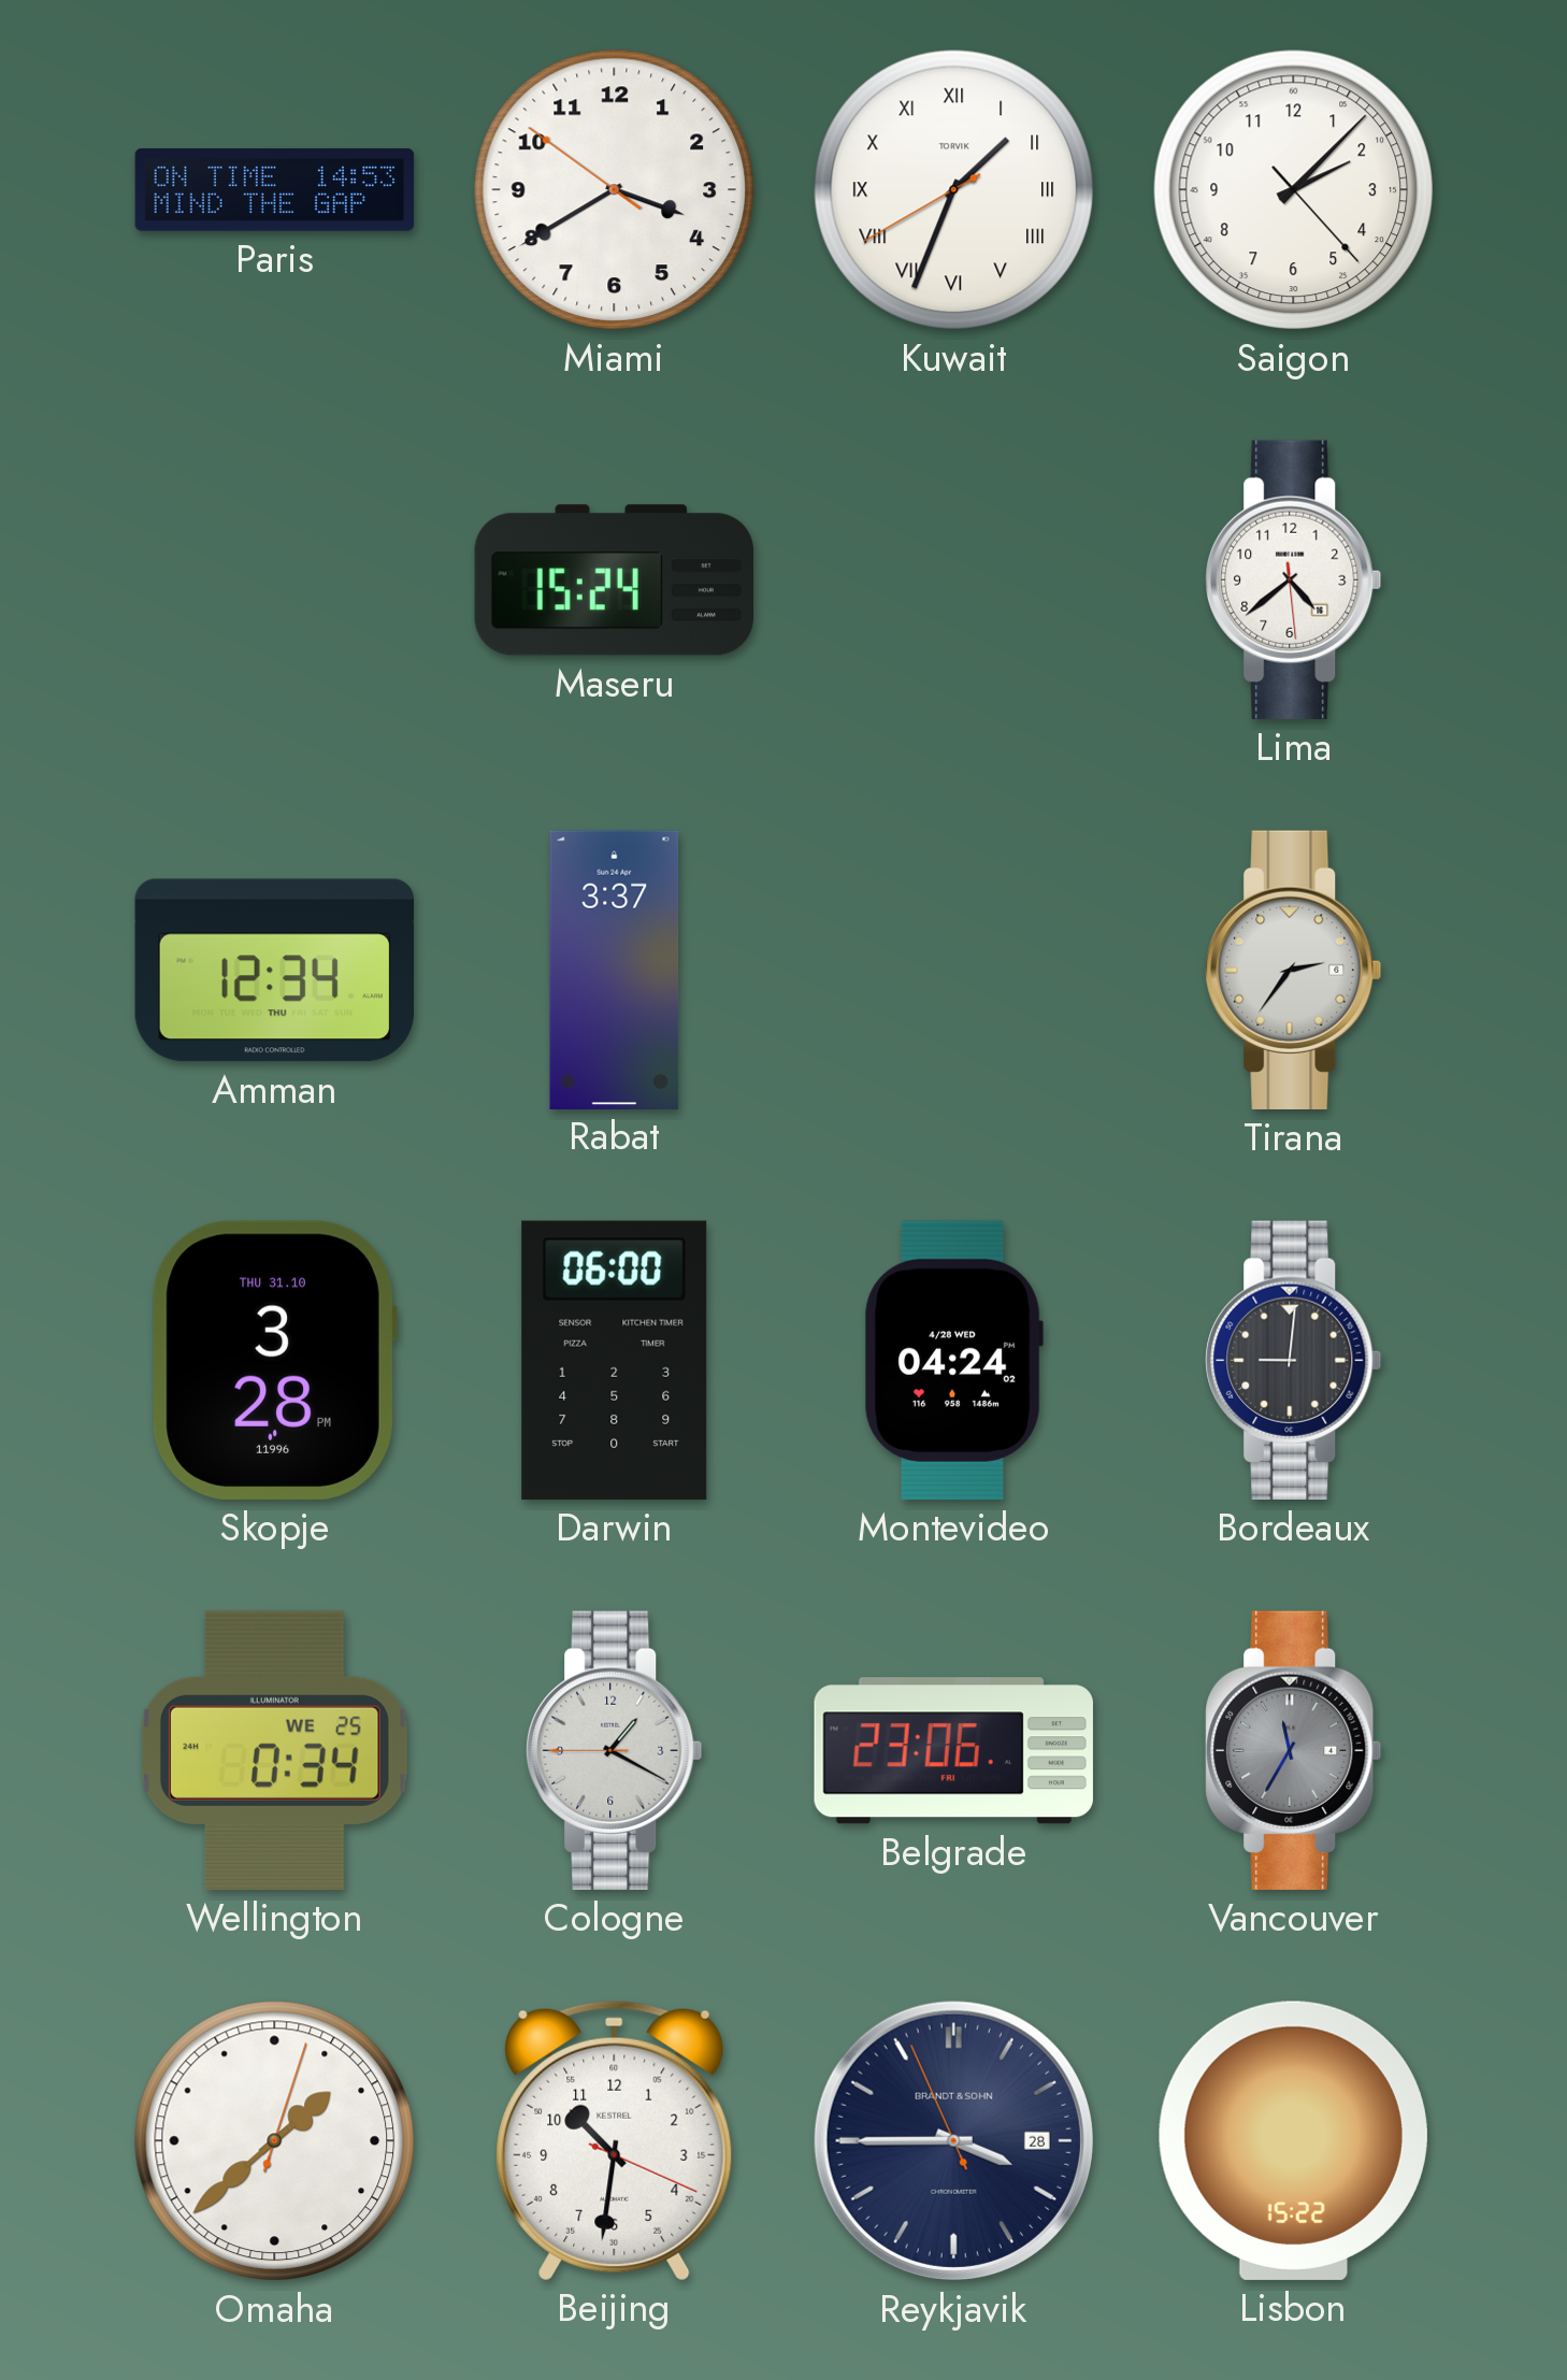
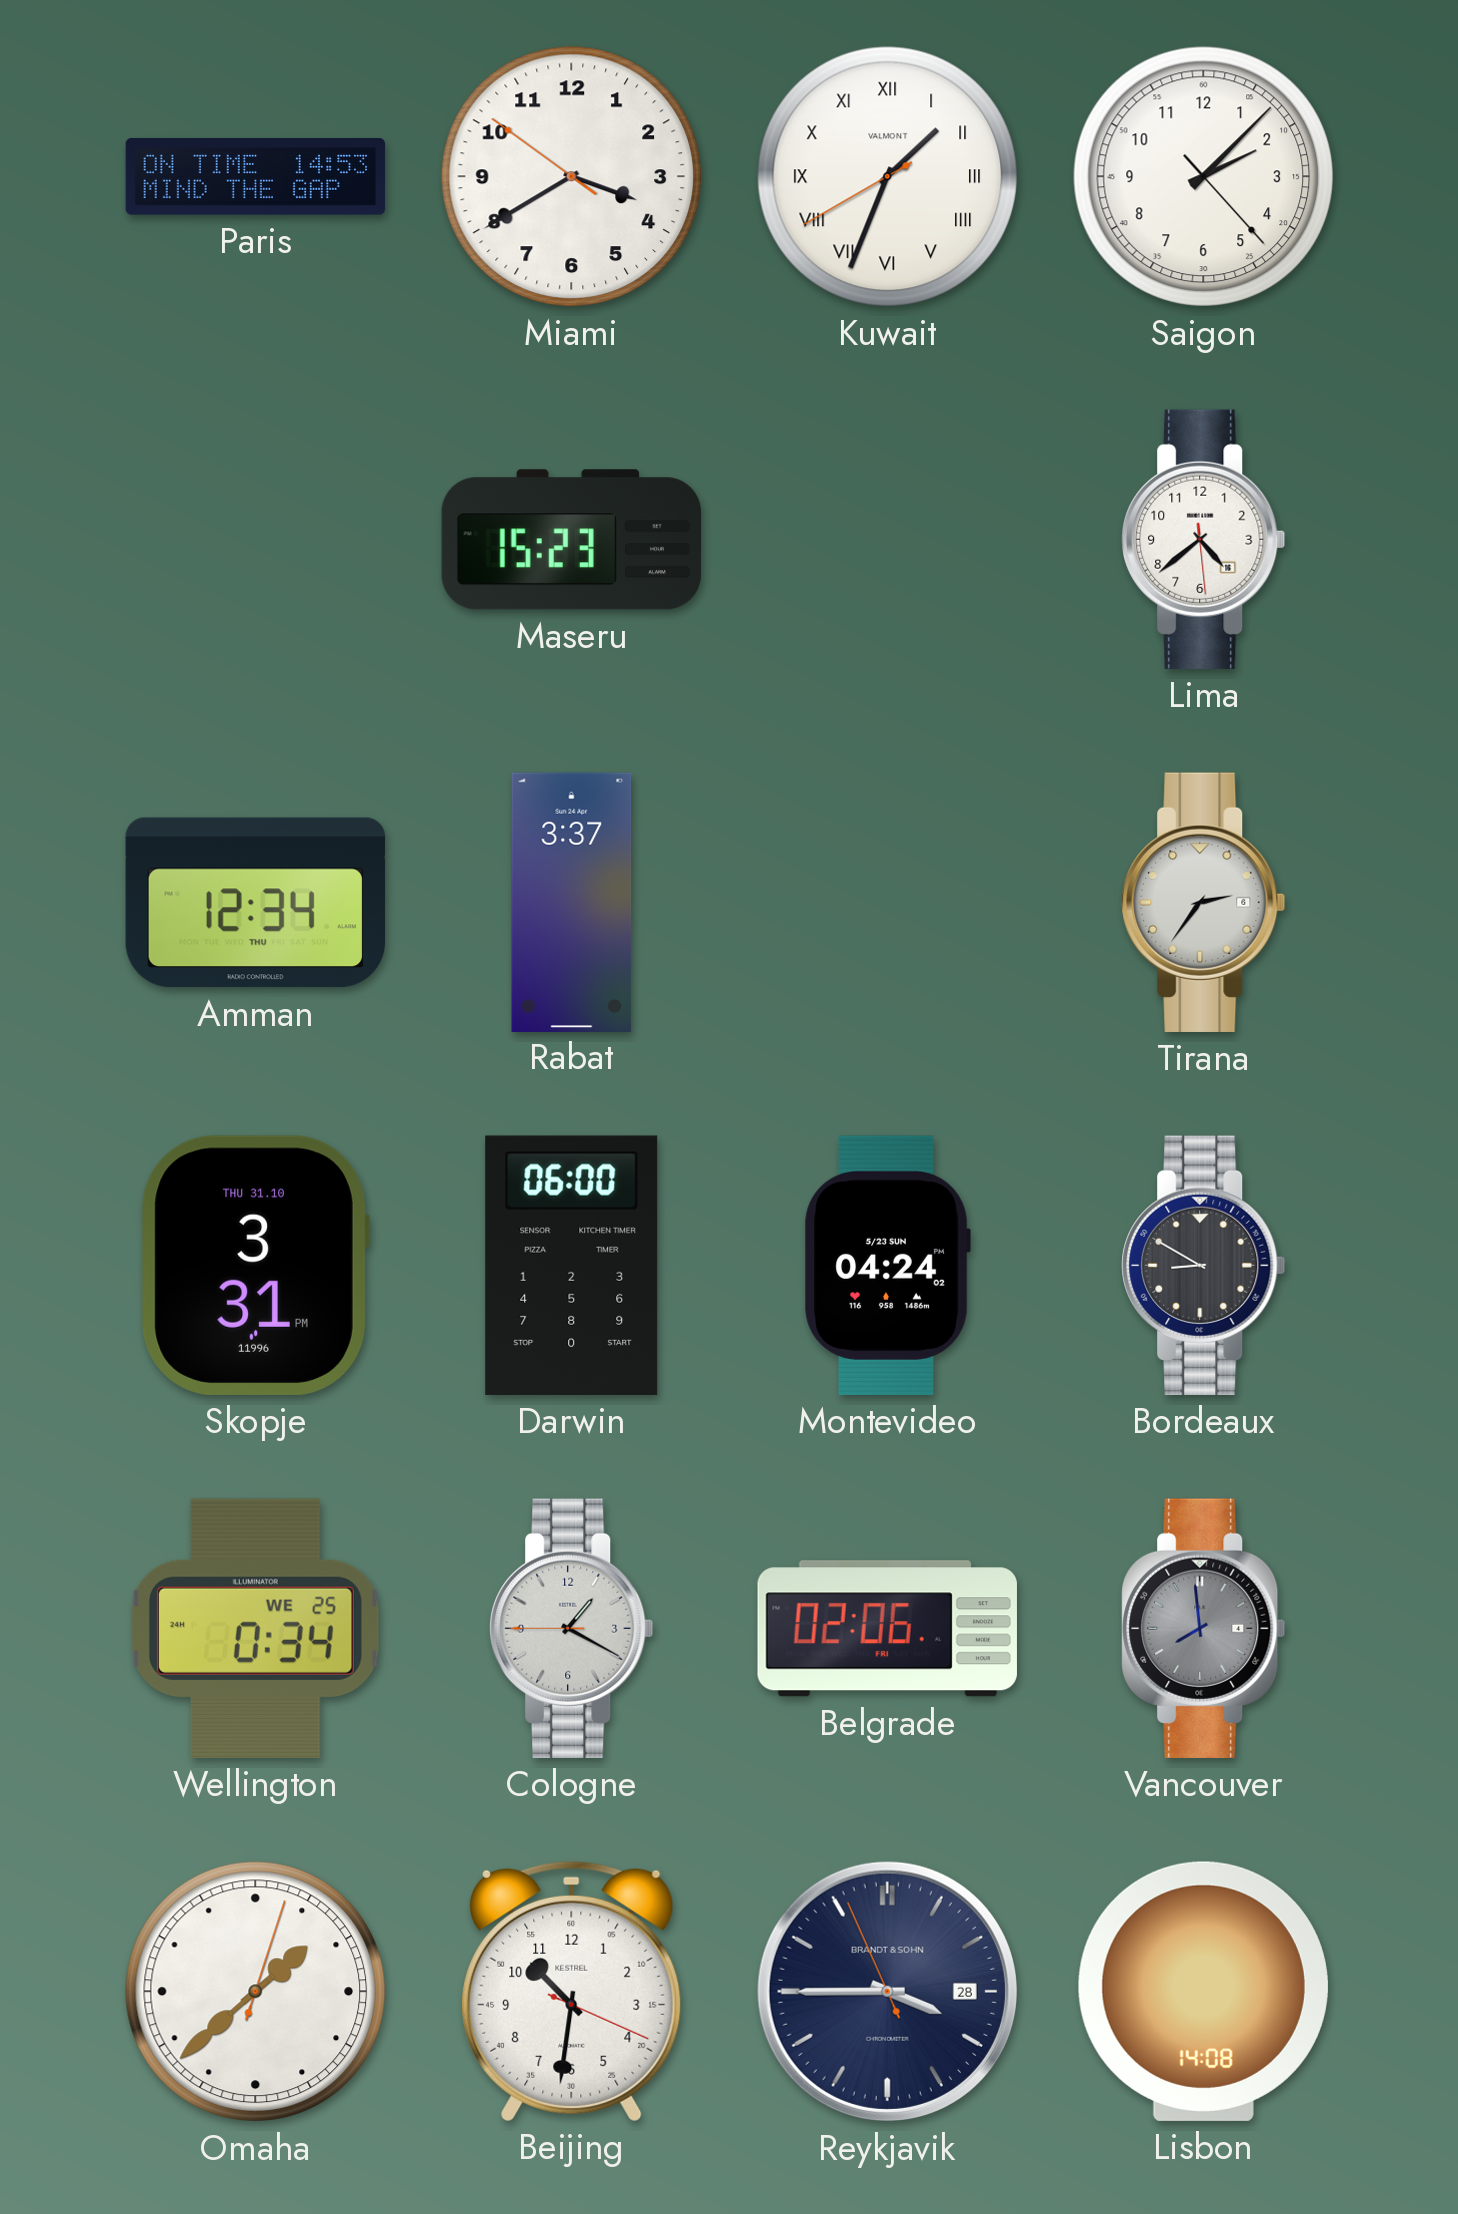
Kuwait brand: TORVIK -> VALMONT
Maseru: 15:24 -> 15:23
Skopje: 3:28 -> 3:31
Montevideo date: 4/28 WED -> 5/23 SUN
Bordeaux: 9:01 -> 8:50
Belgrade: 23:06 -> 02:06
Vancouver: 11:35 -> 7:59
Lisbon: 15:22 -> 14:08
